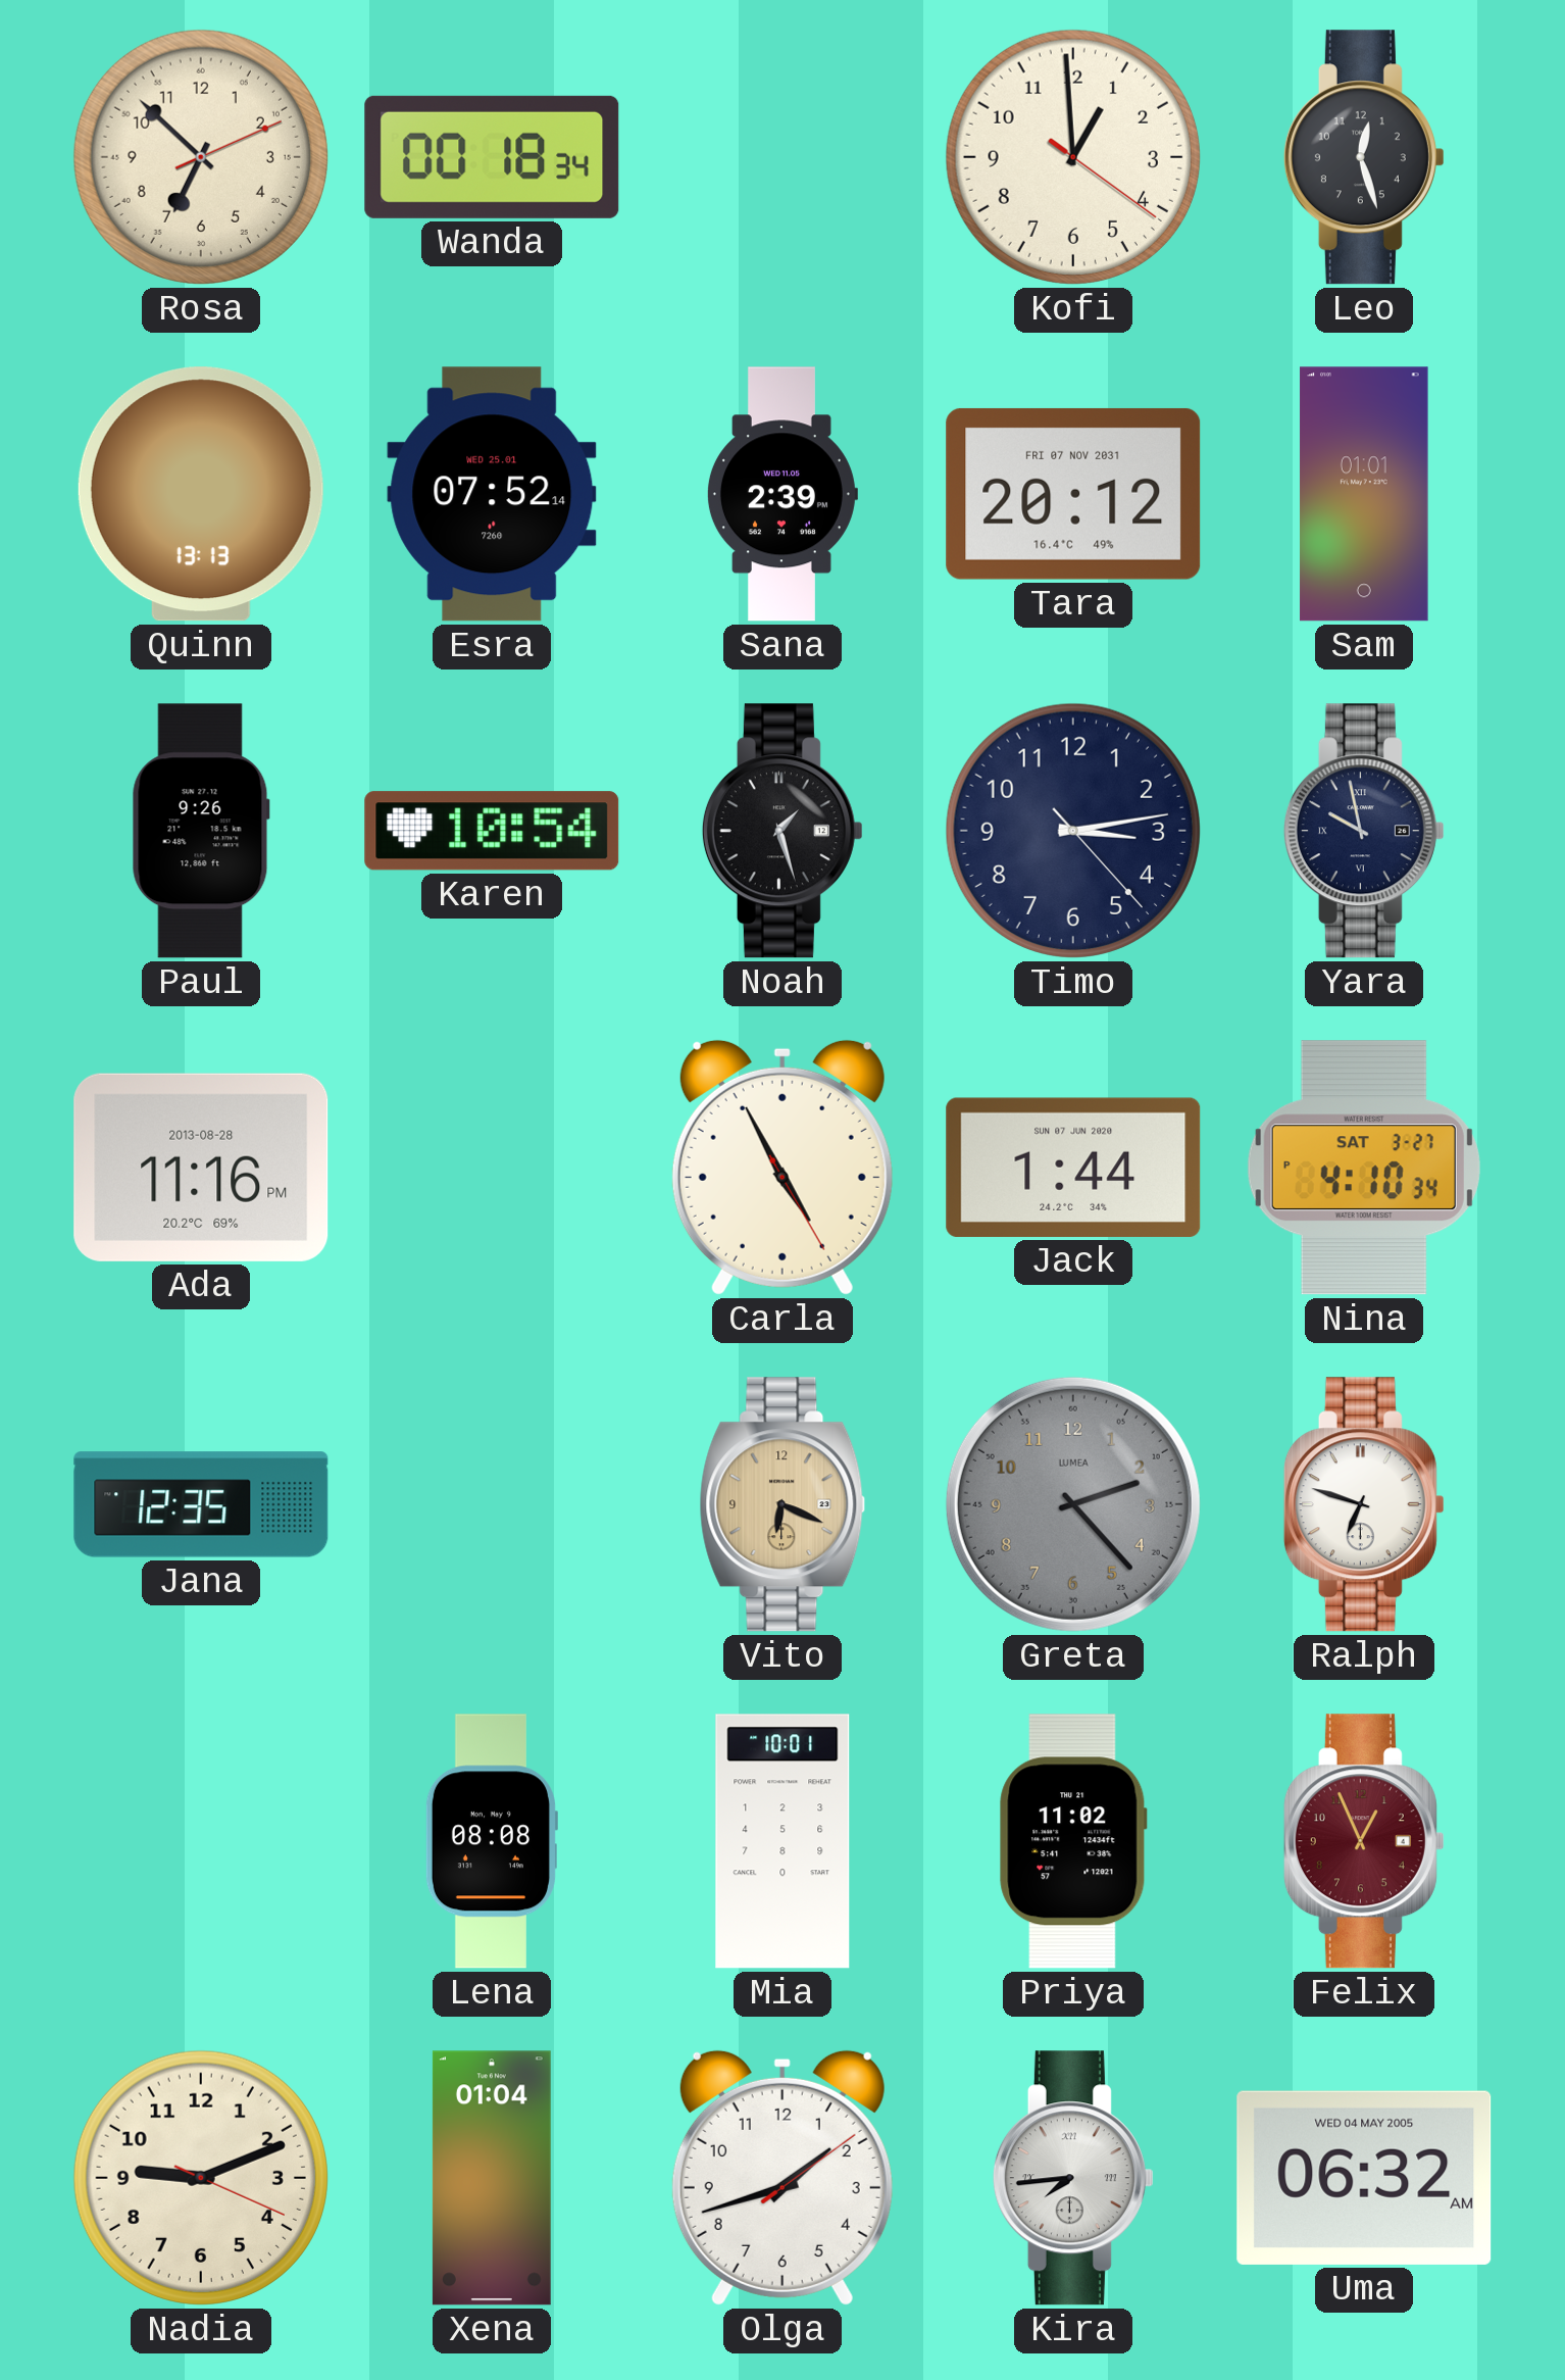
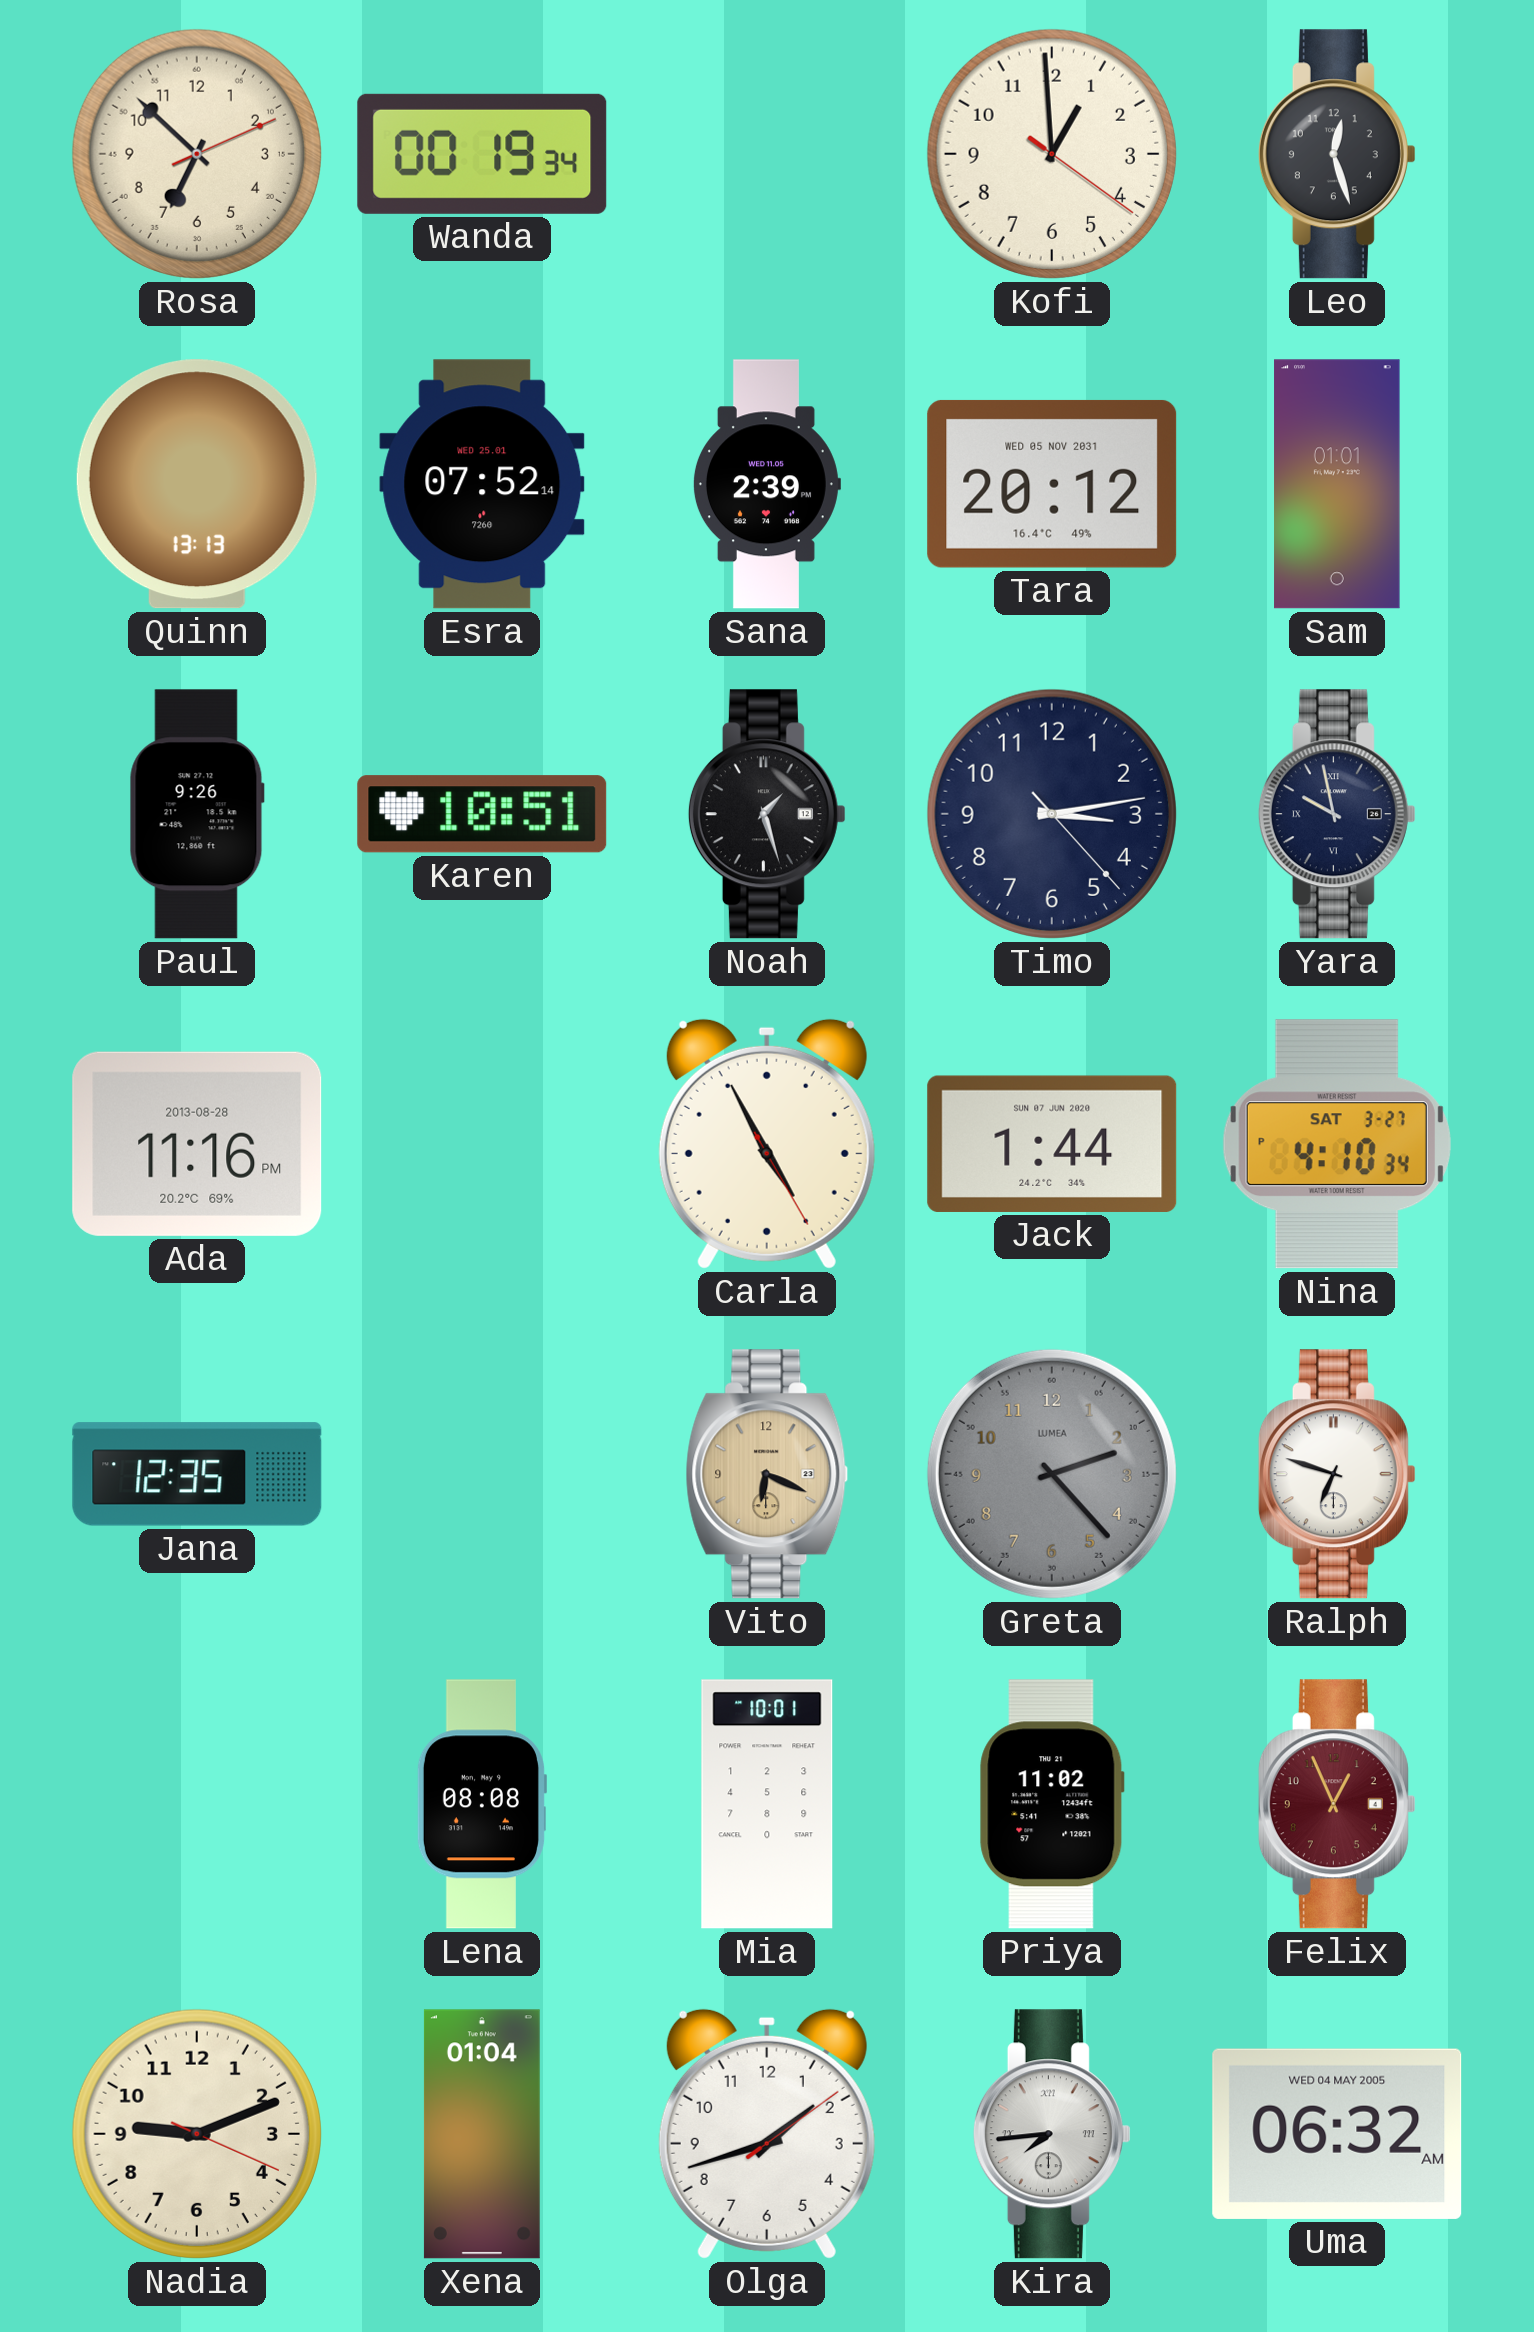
Wanda: 00:18 -> 00:19
Tara date: FRI 07 NOV 2031 -> WED 05 NOV 2031
Karen: 10:54 -> 10:51
